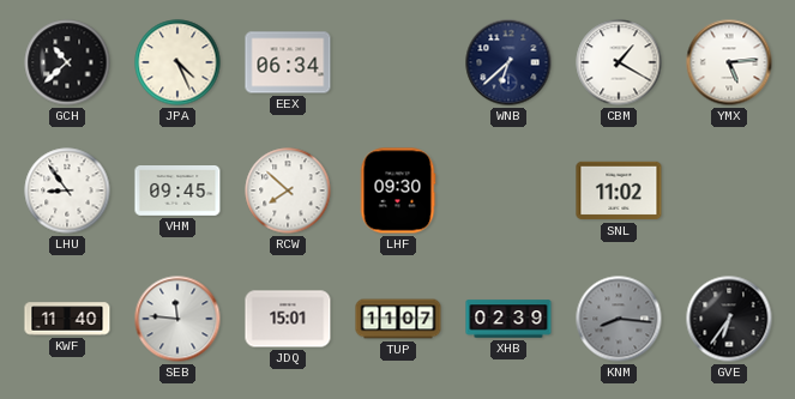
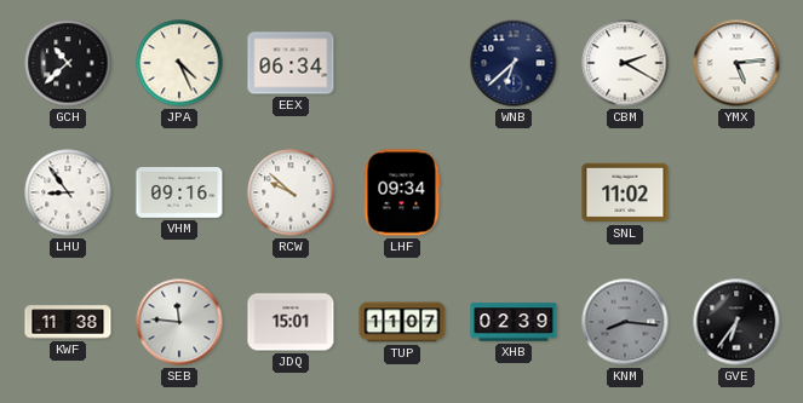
CBM: 1:20 -> 2:20
VHM: 09:45 -> 09:16
RCW: 7:52 -> 9:52
LHF: 09:30 -> 09:34
KWF: 11:40 -> 11:38
